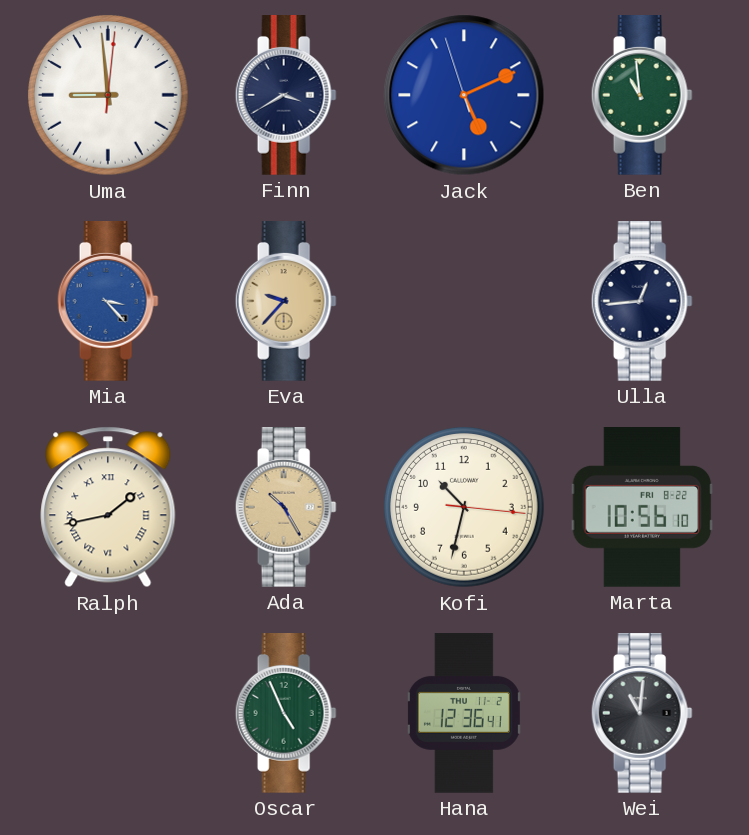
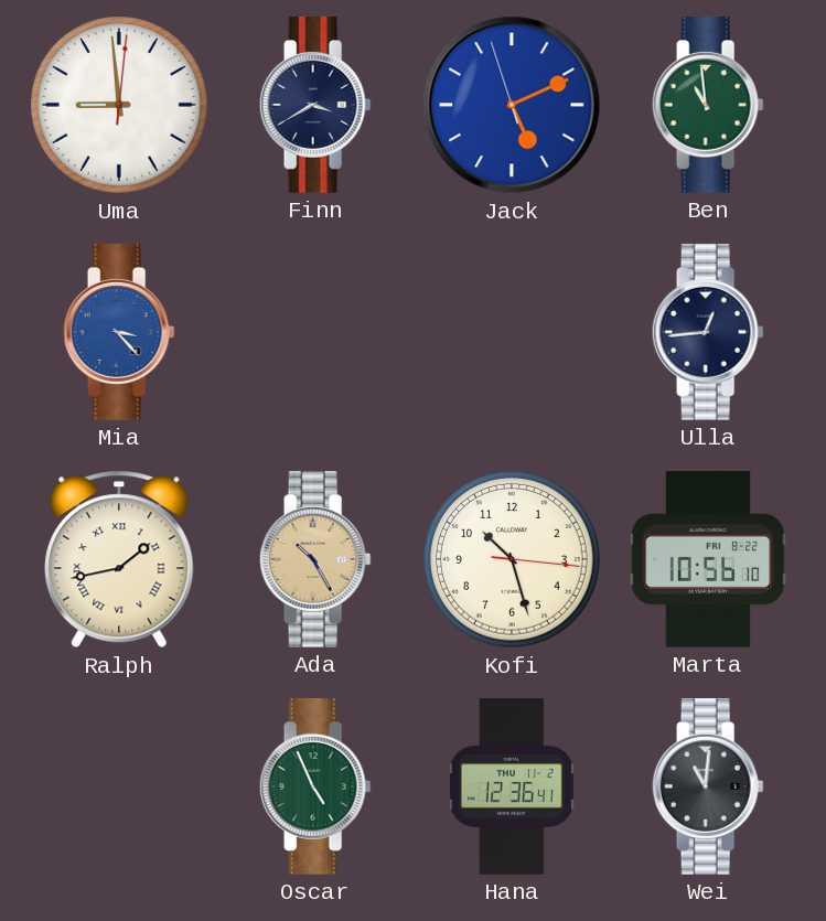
Eva: 9:37 -> none
Kofi: 10:32 -> 10:27
